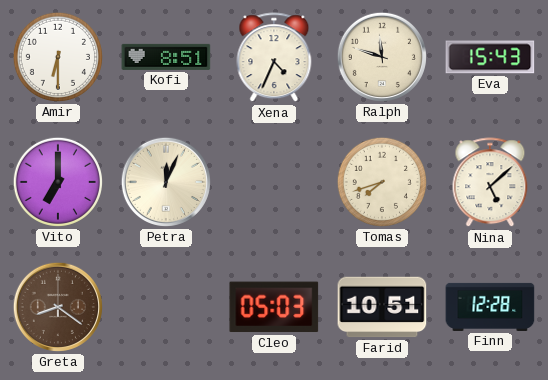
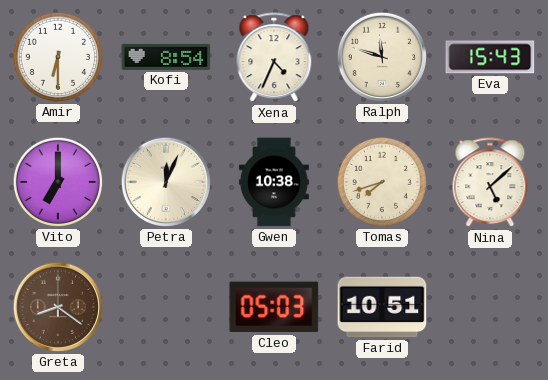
Kofi: 8:51 -> 8:54
Gwen: none -> 10:38
Finn: 12:28 -> none
